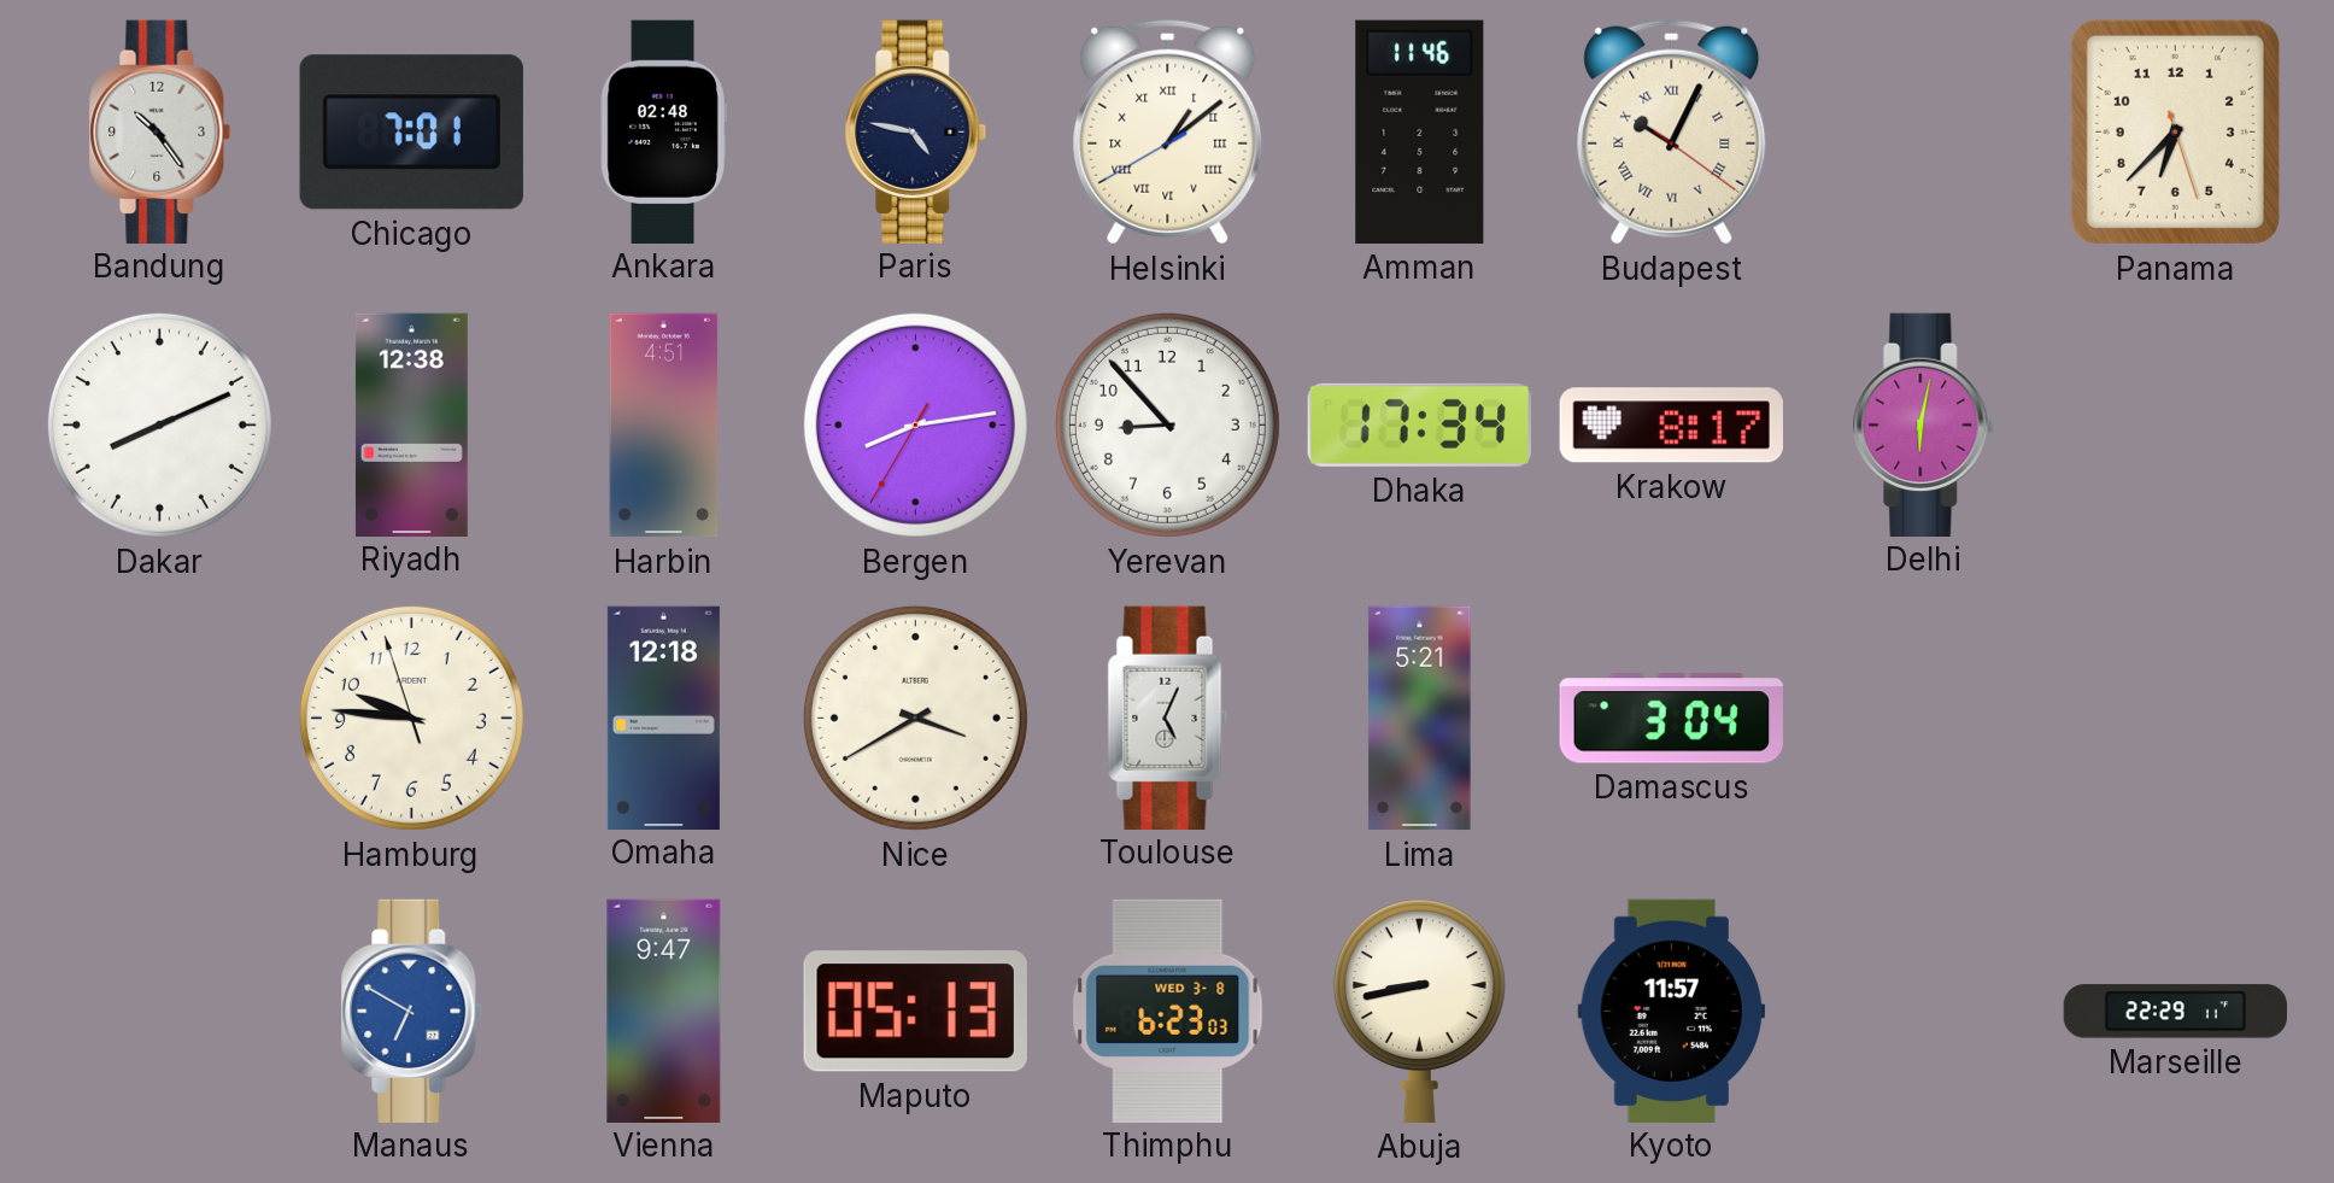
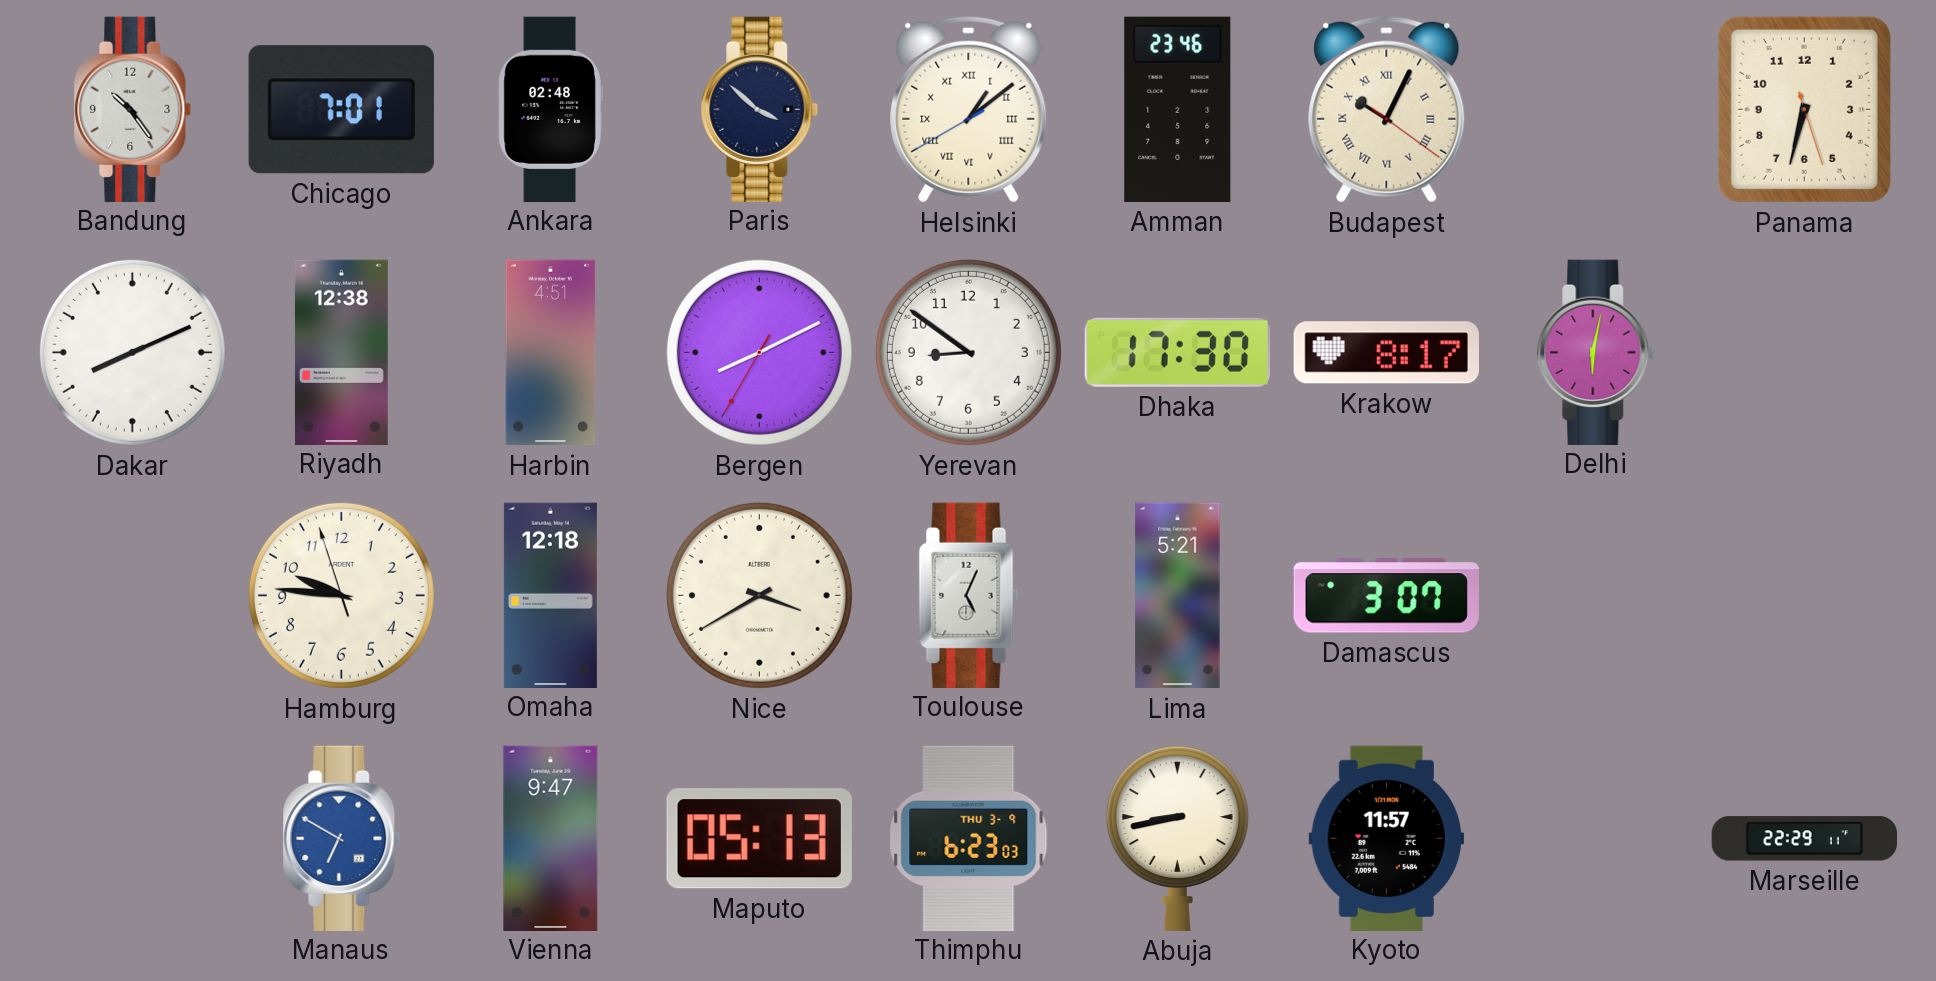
Paris: 4:47 -> 3:52
Amman: 11:46 -> 23:46
Panama: 6:37 -> 6:32
Bergen: 8:13 -> 8:10
Yerevan: 8:53 -> 8:51
Dhaka: 17:34 -> 17:30
Damascus: 3:04 -> 3:07
Thimphu date: WED 3-8 -> THU 3-9
